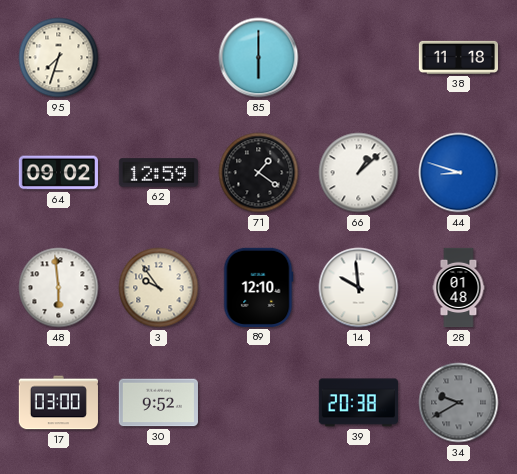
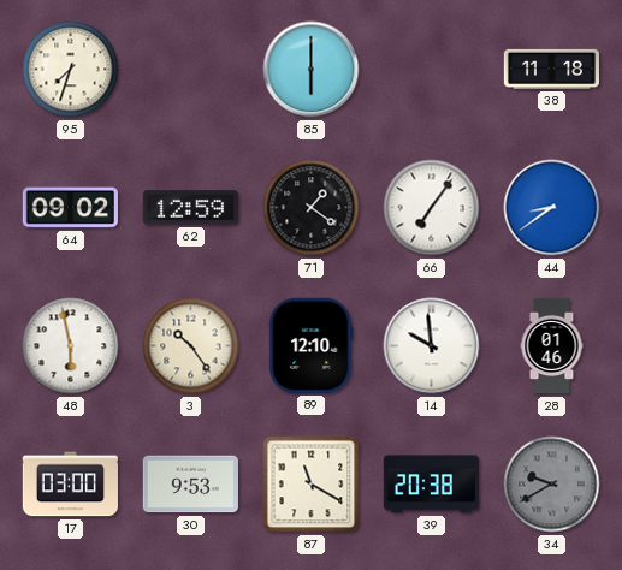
66: 1:08 -> 7:06
44: 8:48 -> 8:39
48: 5:59 -> 5:58
3: 9:54 -> 10:24
28: 01:48 -> 01:46
30: 9:52 -> 9:53
87: none -> 11:20
